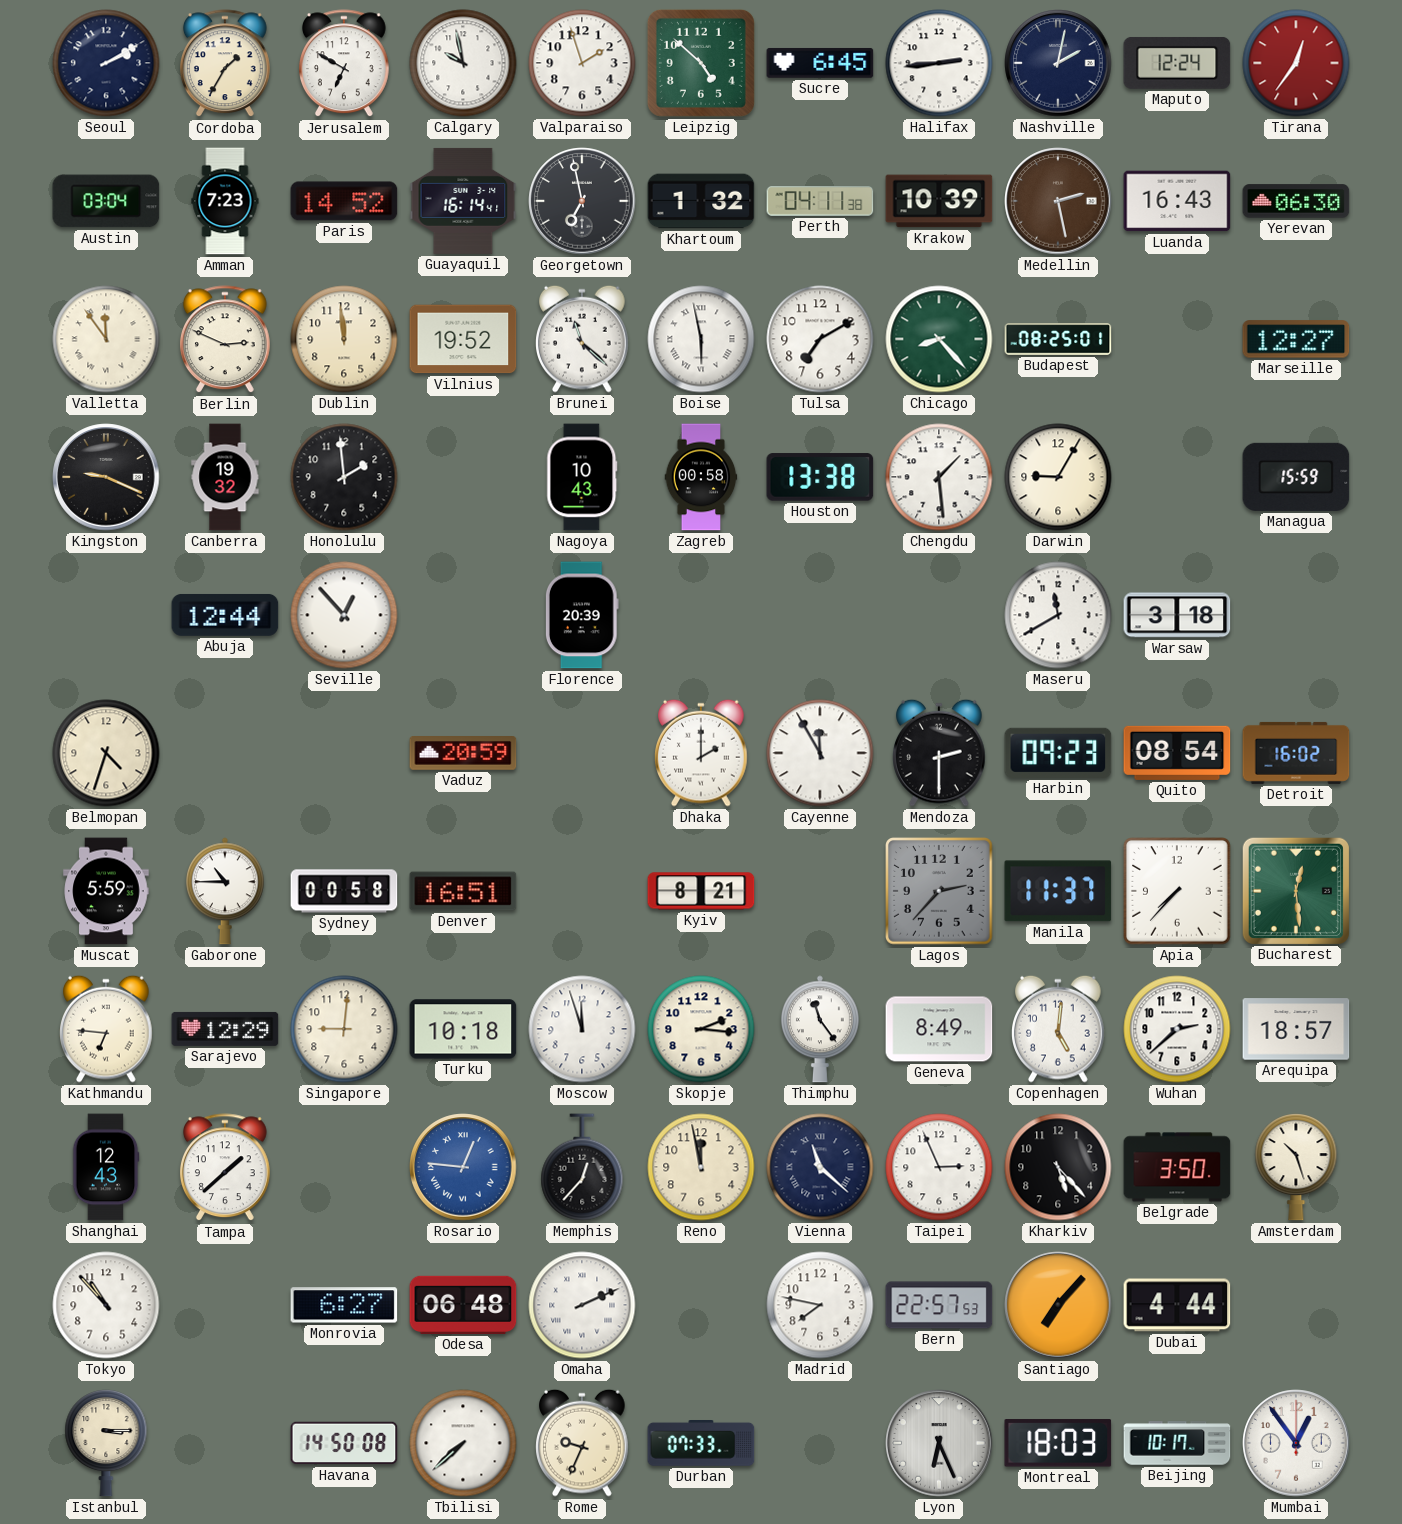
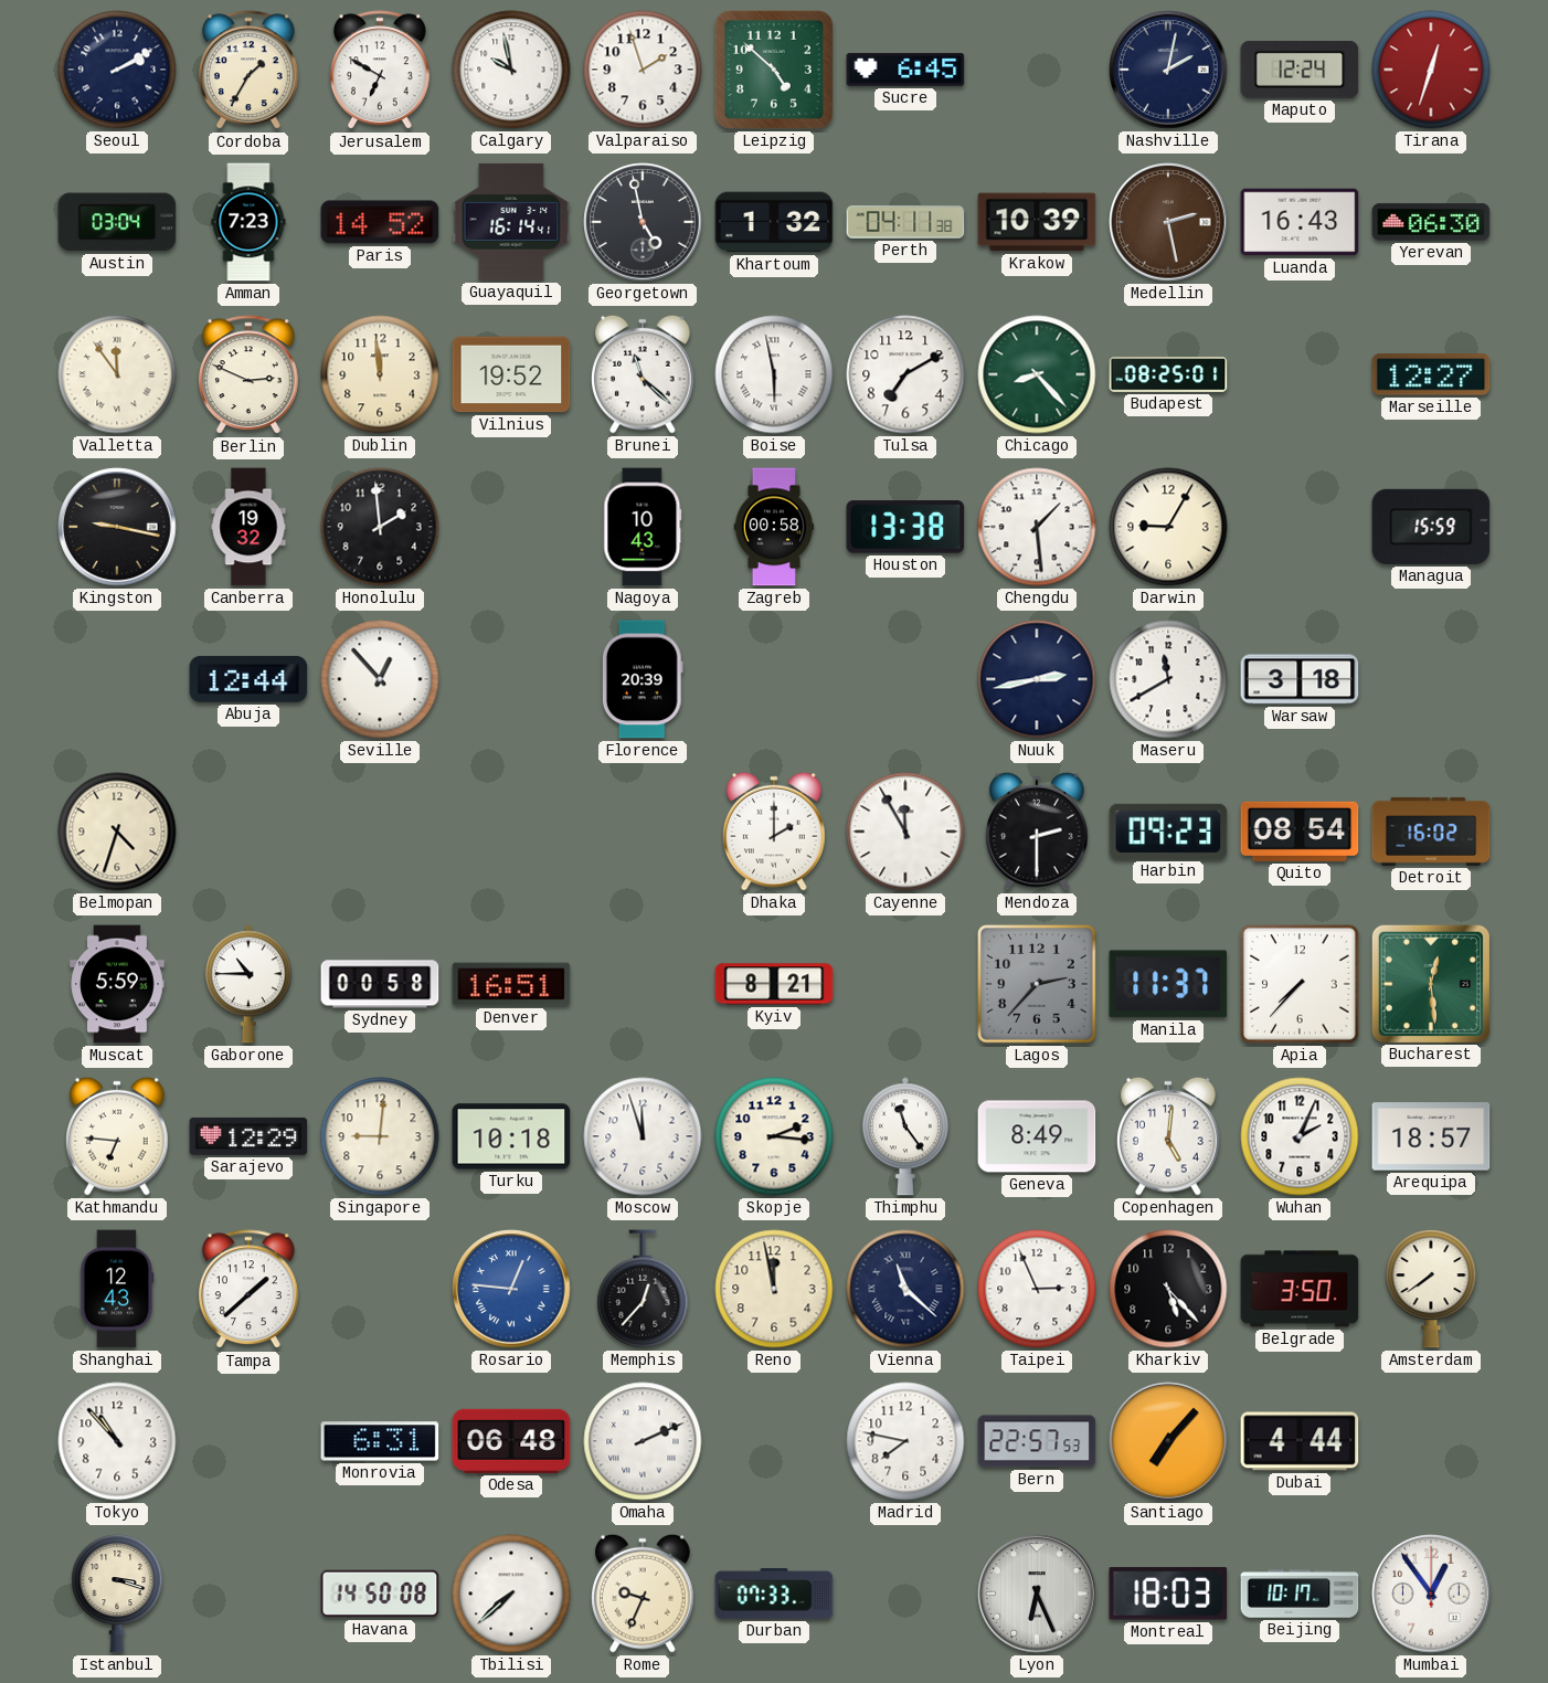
Halifax: 2:44 -> none
Tirana: 12:36 -> 12:33
Georgetown: 6:58 -> 4:58
Kingston: 9:19 -> 9:17
Nuuk: none -> 2:43
Vaduz: 20:59 -> none
Wuhan: 2:38 -> 2:04
Amsterdam: 10:27 -> 7:39
Monrovia: 6:27 -> 6:31
Istanbul: 3:15 -> 3:18
